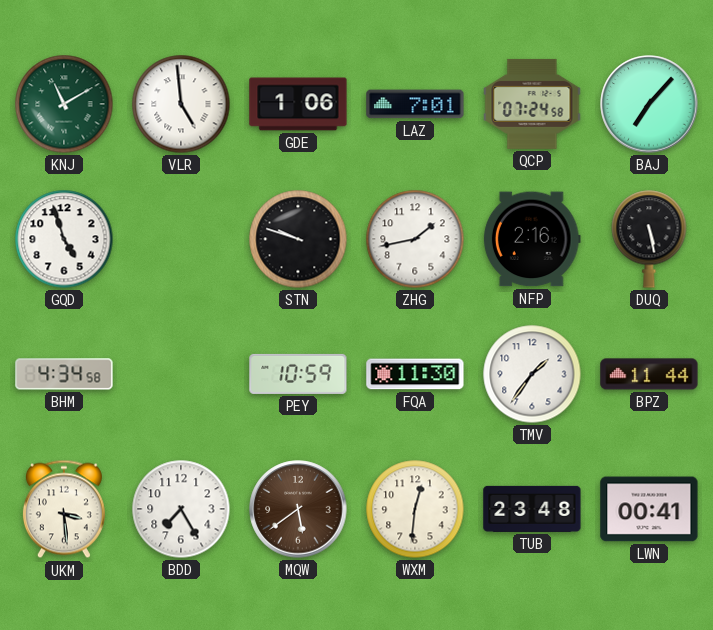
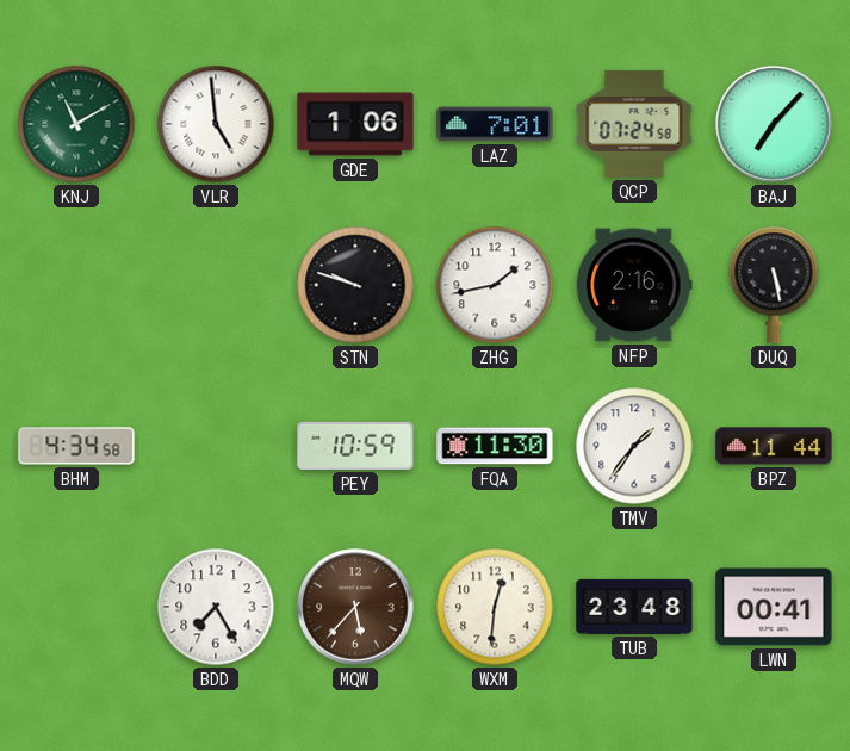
GQD: 4:57 -> none
UKM: 3:29 -> none
MQW: 5:39 -> 5:37
